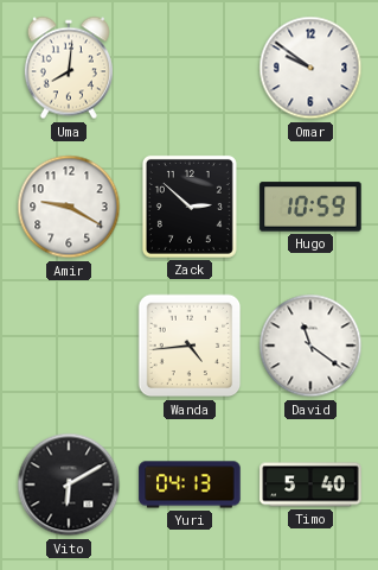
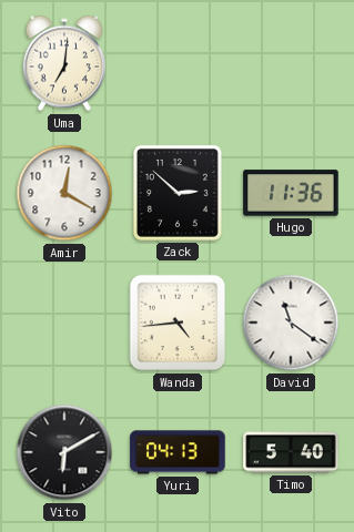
Uma: 8:01 -> 7:01
Omar: 9:51 -> none
Amir: 9:20 -> 12:20
Hugo: 10:59 -> 11:36
